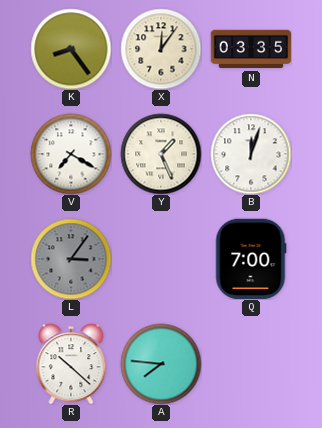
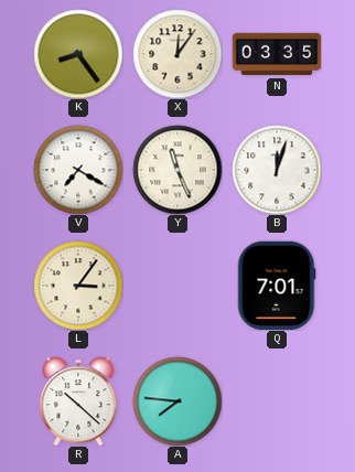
Y: 1:26 -> 11:26
L dial: grey -> cream
Q: 7:00 -> 7:01
